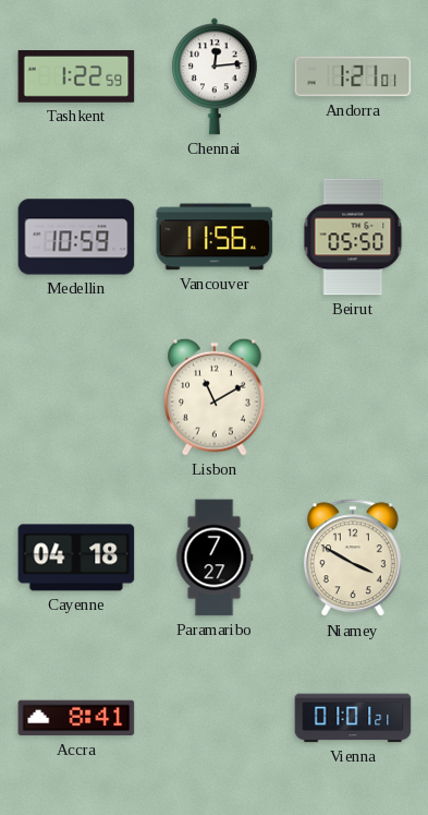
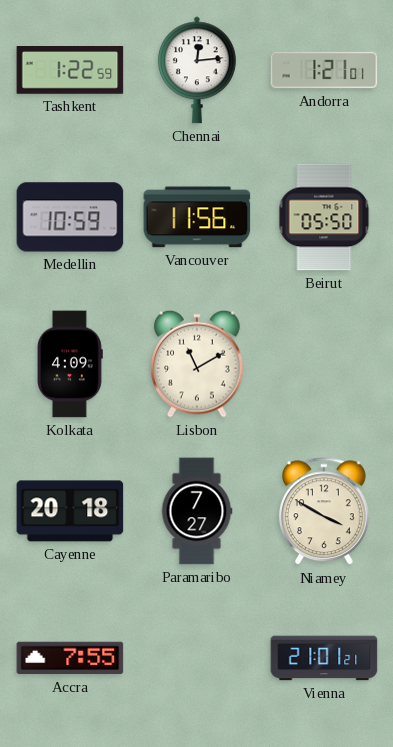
Kolkata: none -> 4:09
Cayenne: 04:18 -> 20:18
Accra: 8:41 -> 7:55
Vienna: 01:01 -> 21:01
